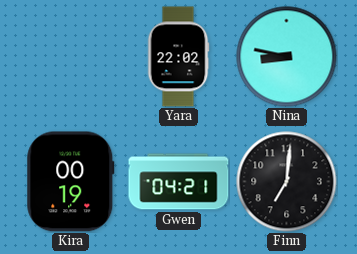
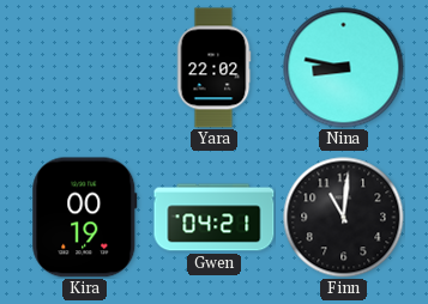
Finn: 7:01 -> 11:01
